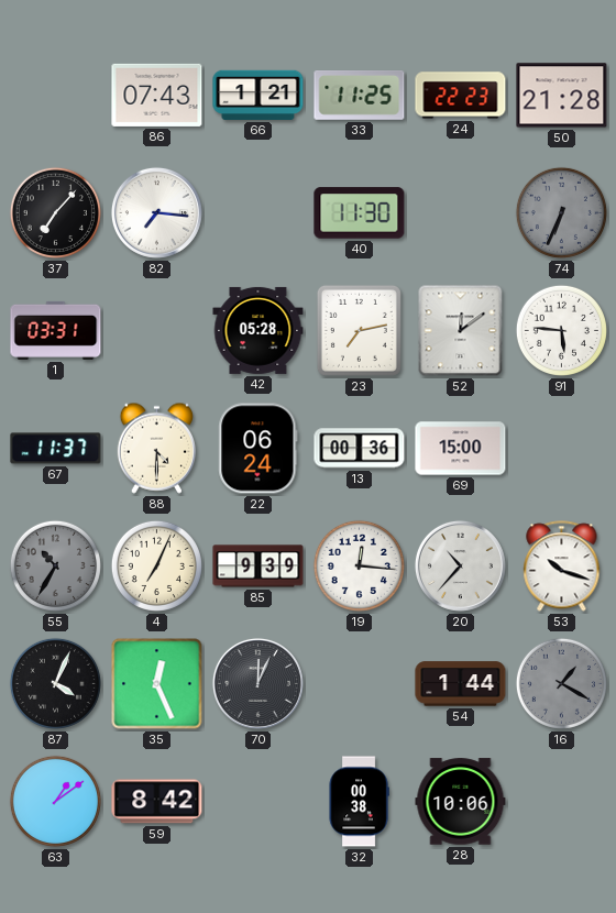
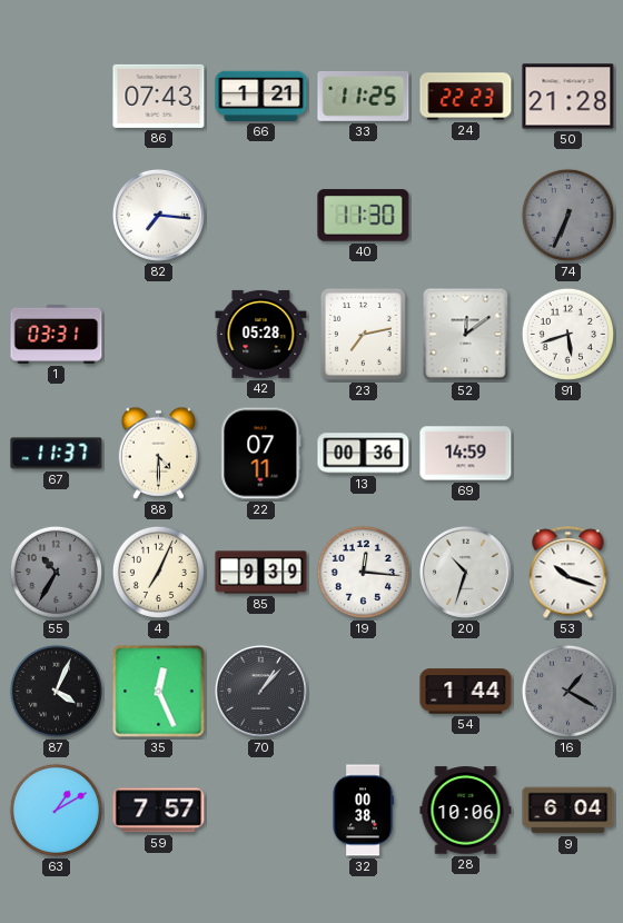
37: 7:07 -> none
91: 5:46 -> 5:42
22: 06:24 -> 07:11
69: 15:00 -> 14:59
20: 10:37 -> 10:33
70: 12:04 -> 1:07
63: 1:09 -> 1:10
59: 8:42 -> 7:57
9: none -> 6:04
